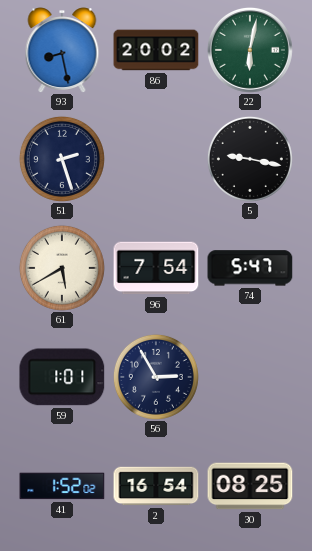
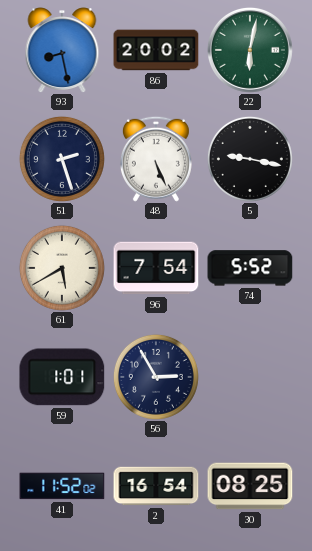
48: none -> 5:26
74: 5:47 -> 5:52
41: 1:52 -> 11:52
